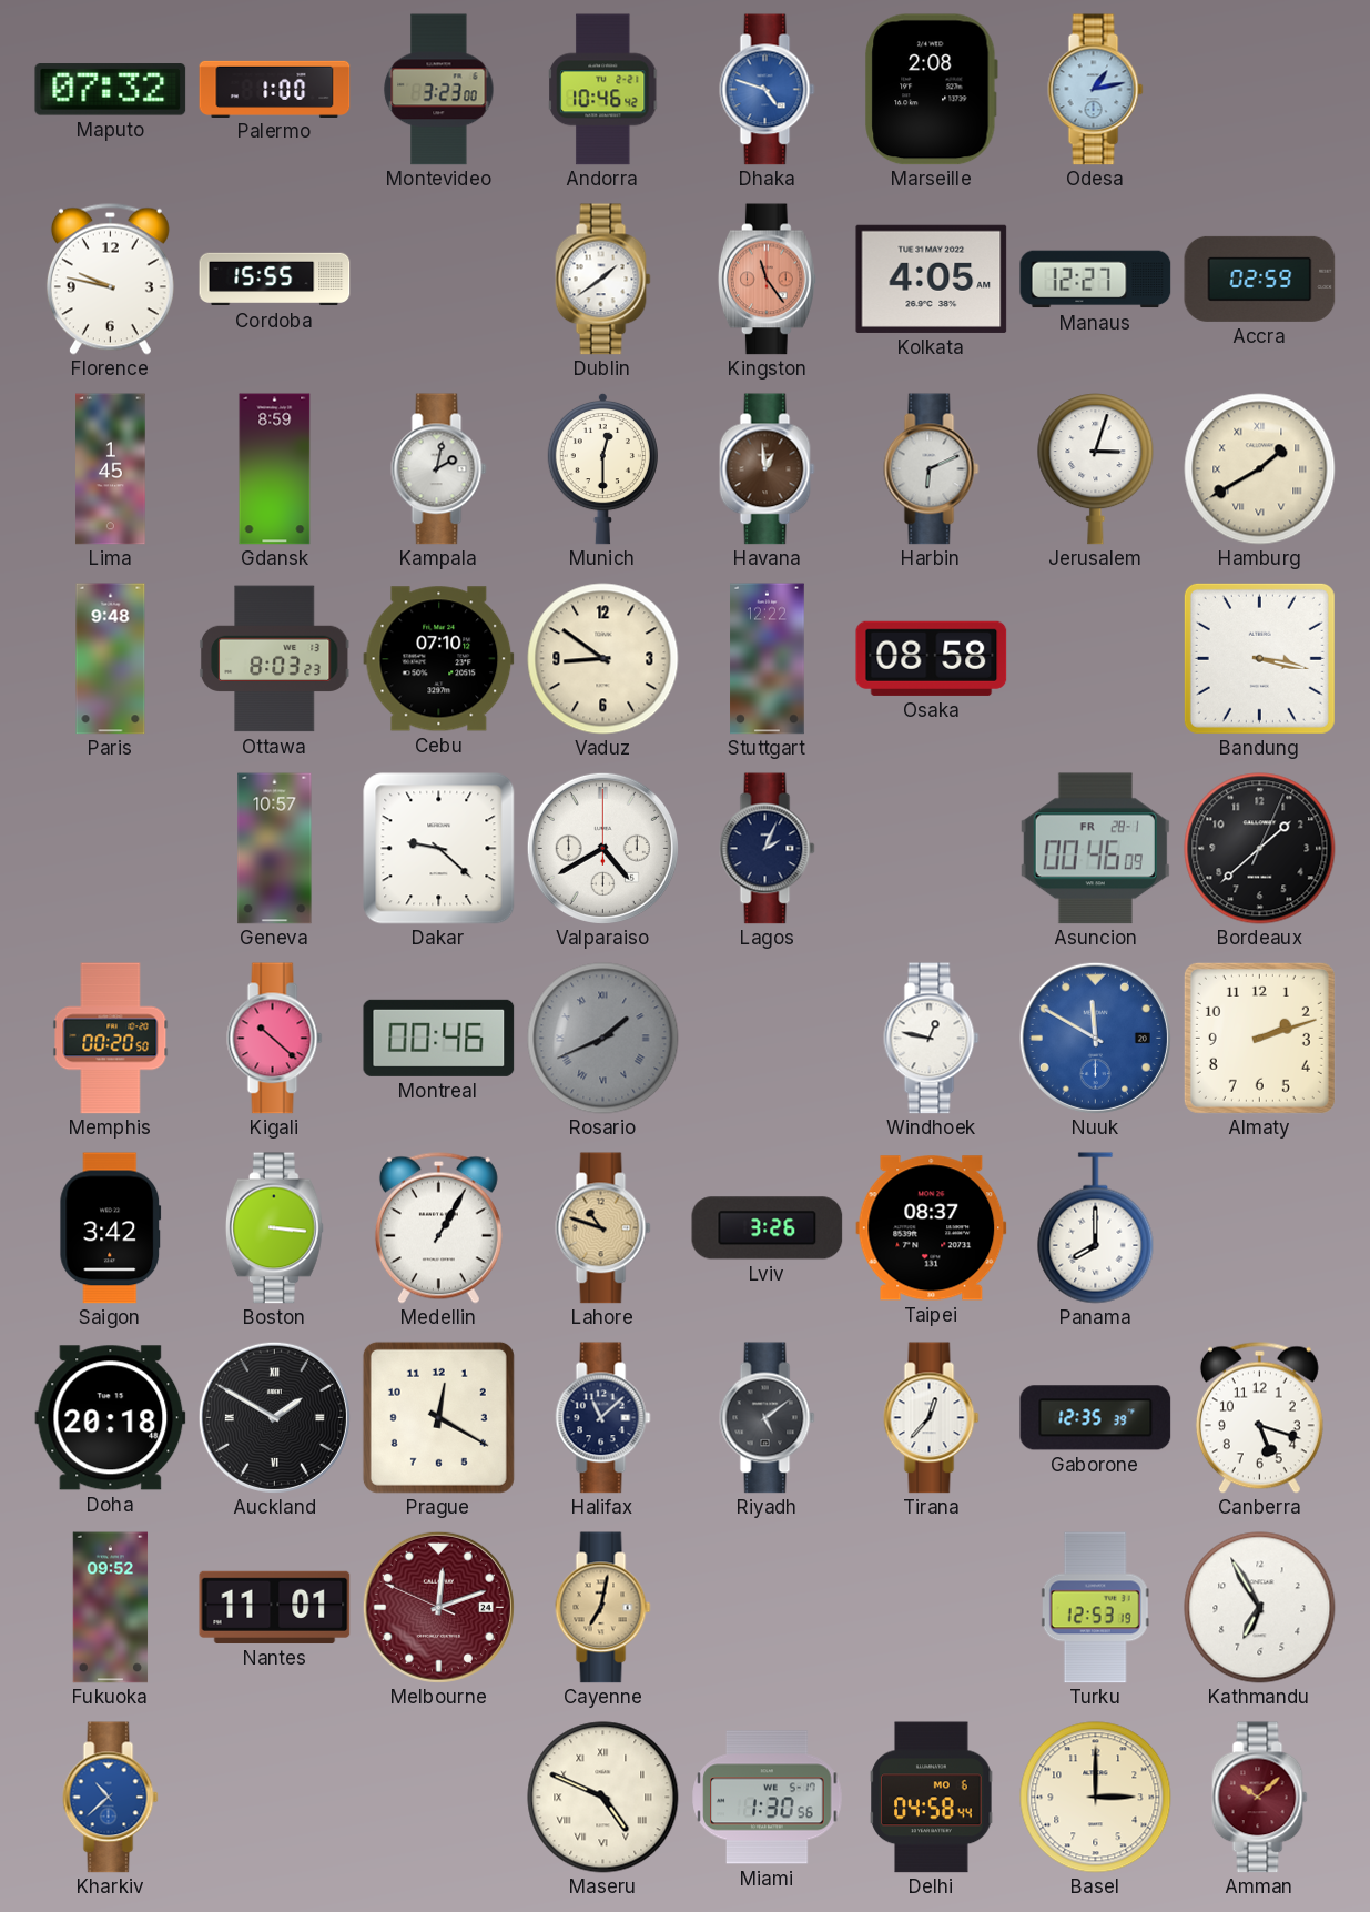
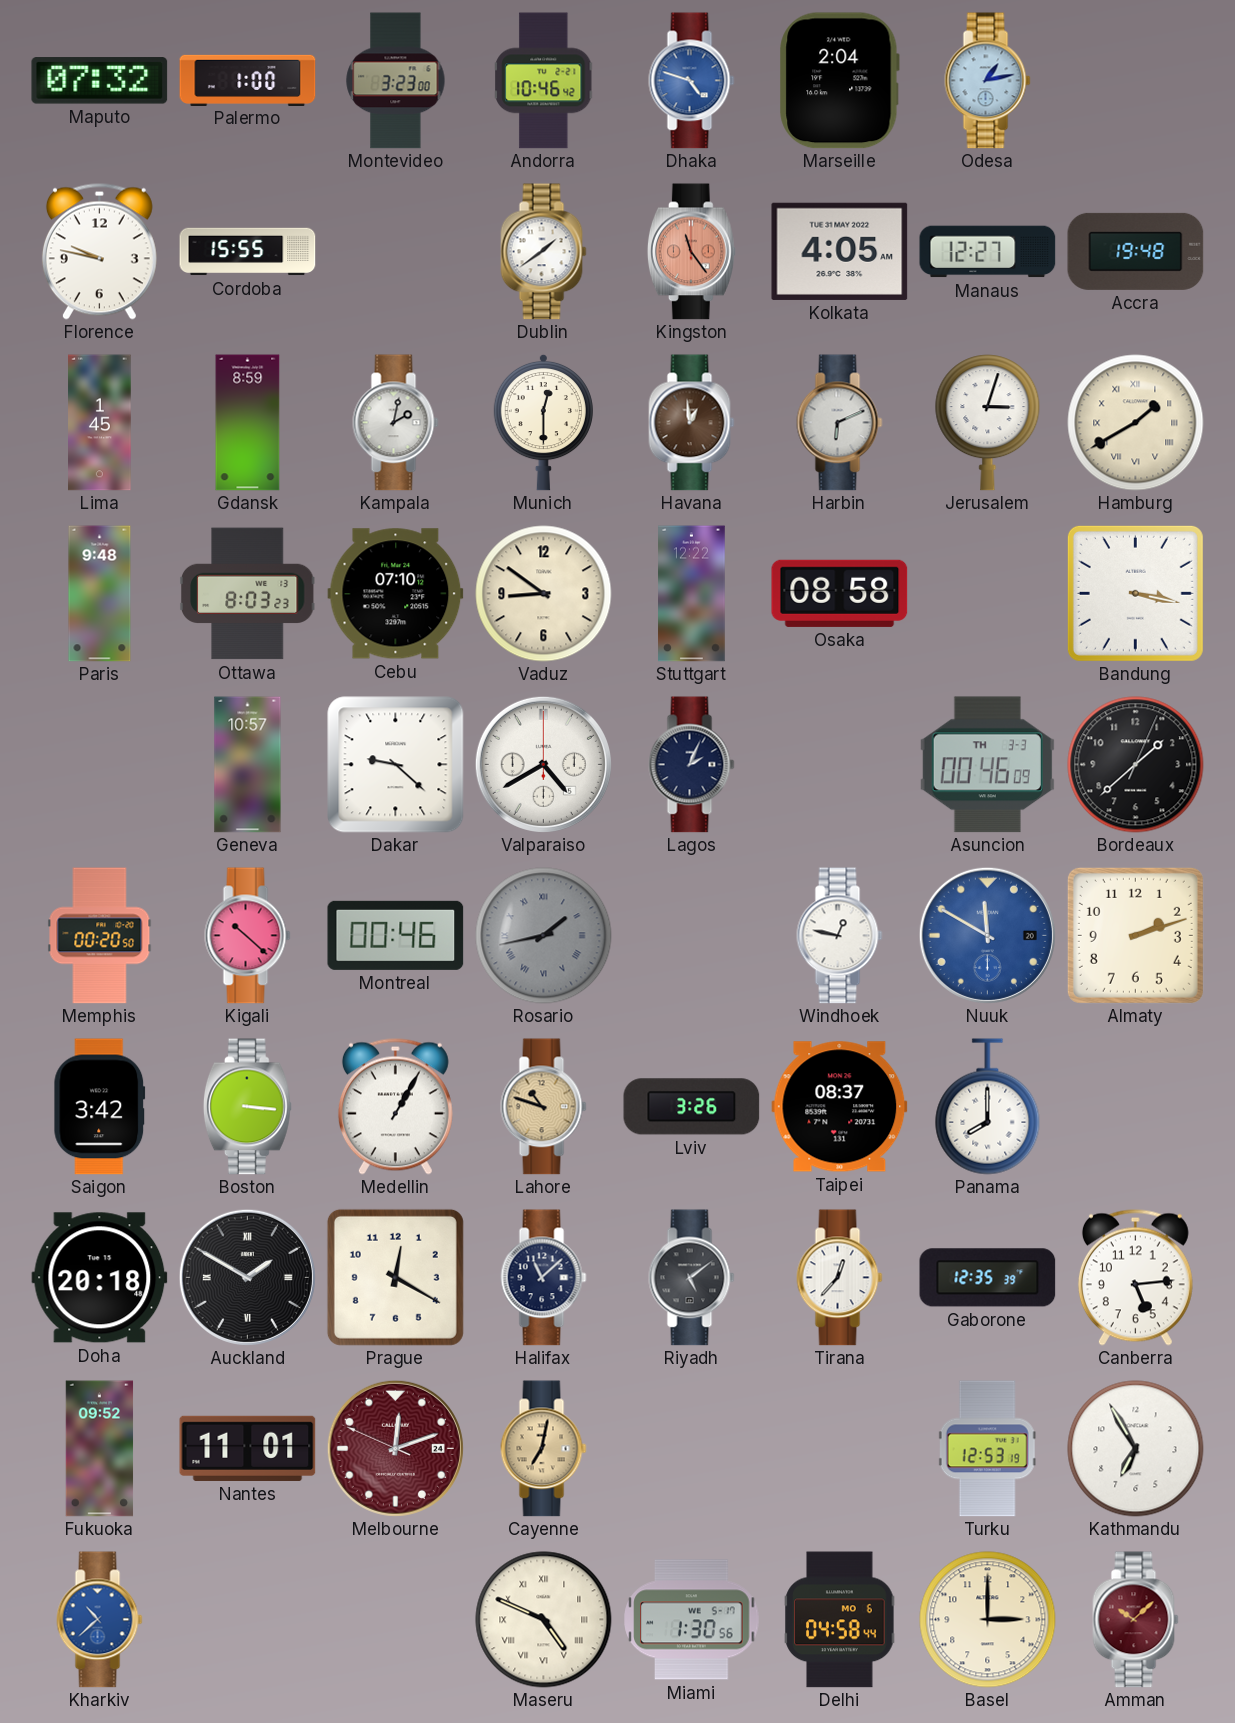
Marseille: 2:08 -> 2:04
Accra: 02:59 -> 19:48
Asuncion date: FR 28-1 -> TH 3-3
Rosario: 1:41 -> 1:43
Canberra: 5:18 -> 5:14
